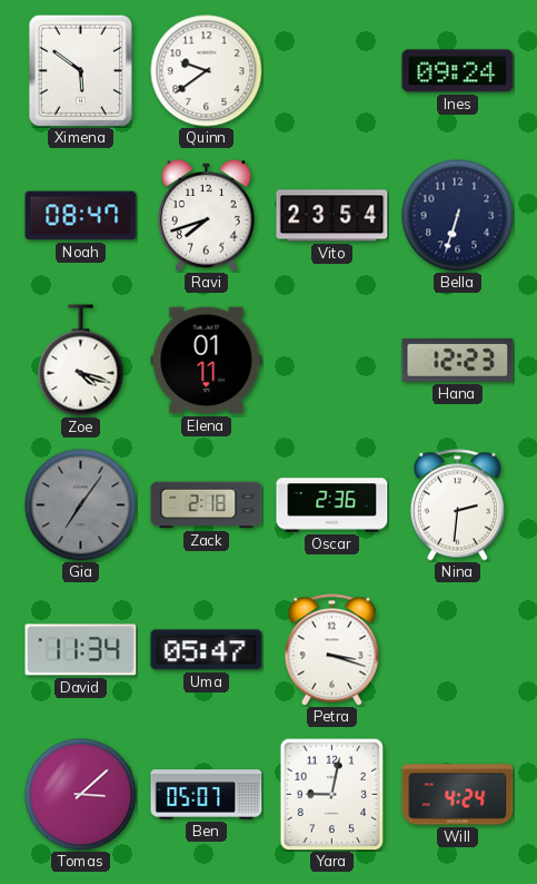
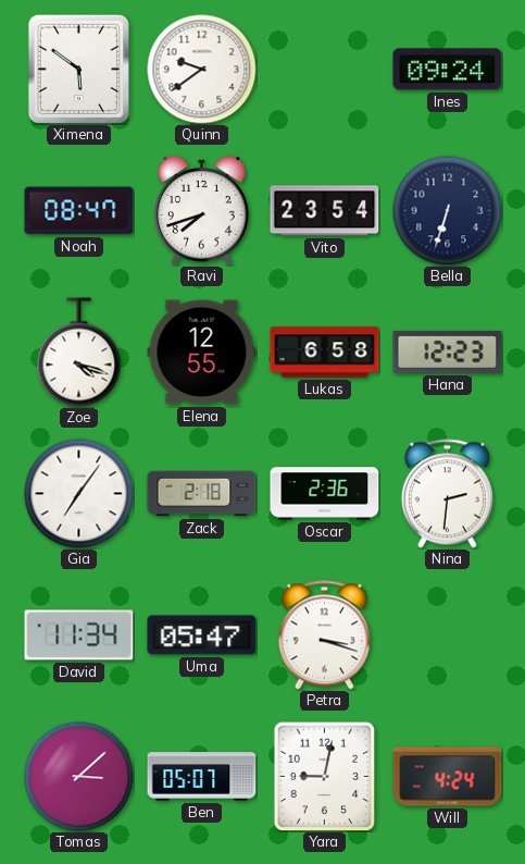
Elena: 01:11 -> 12:55
Lukas: none -> 6:58
Gia dial: grey -> white
